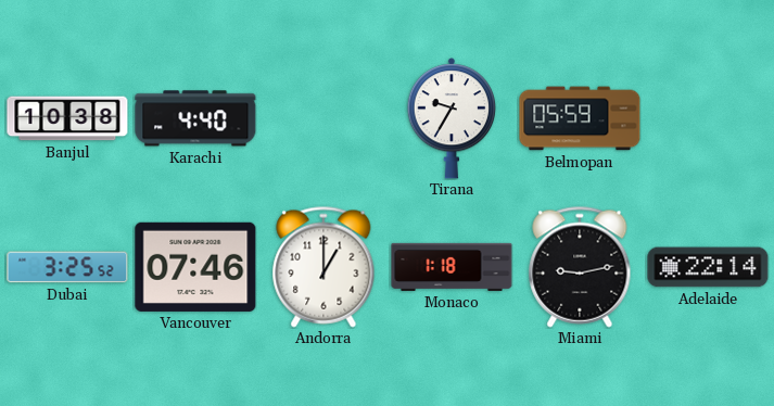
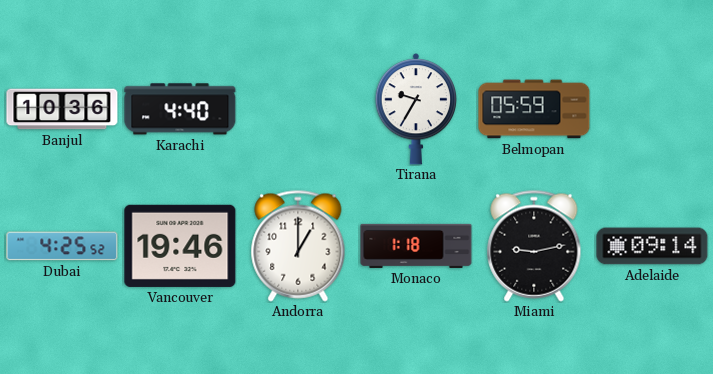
Banjul: 10:38 -> 10:36
Dubai: 3:25 -> 4:25
Vancouver: 07:46 -> 19:46
Adelaide: 22:14 -> 09:14
